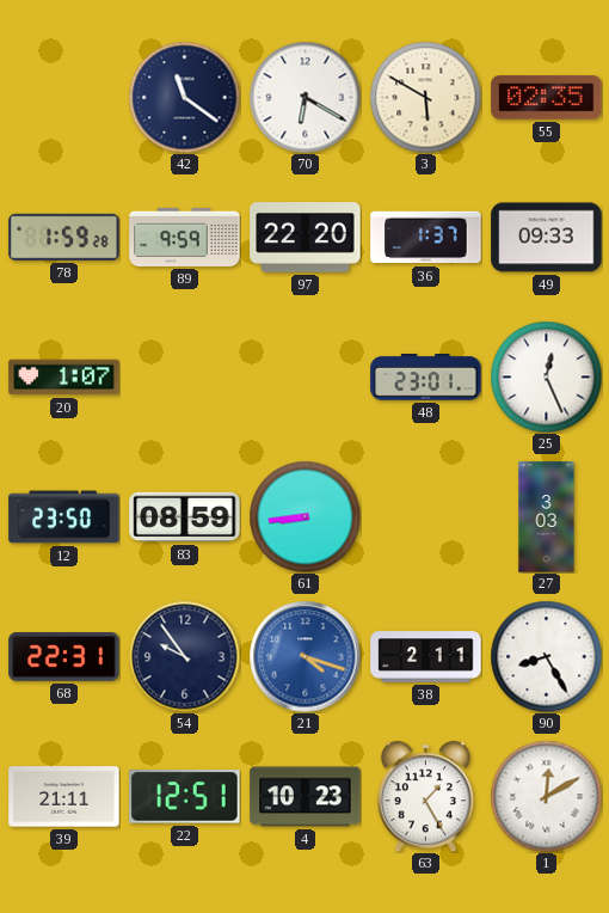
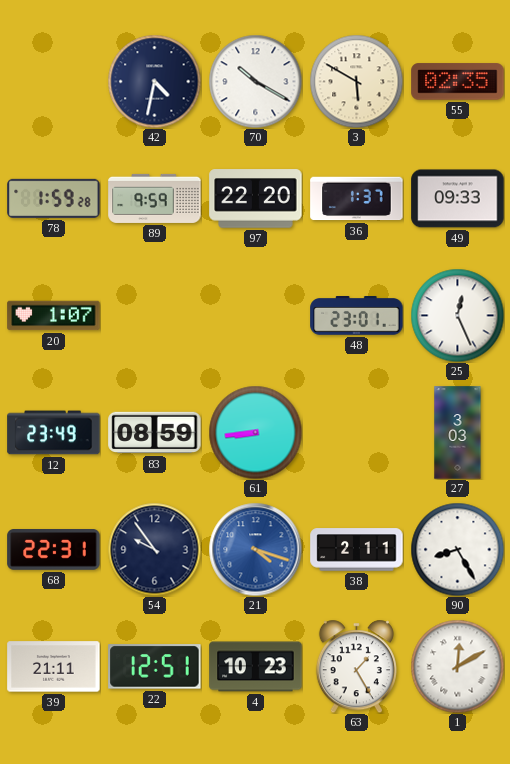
42: 11:21 -> 4:32
70: 6:20 -> 10:20
12: 23:50 -> 23:49
